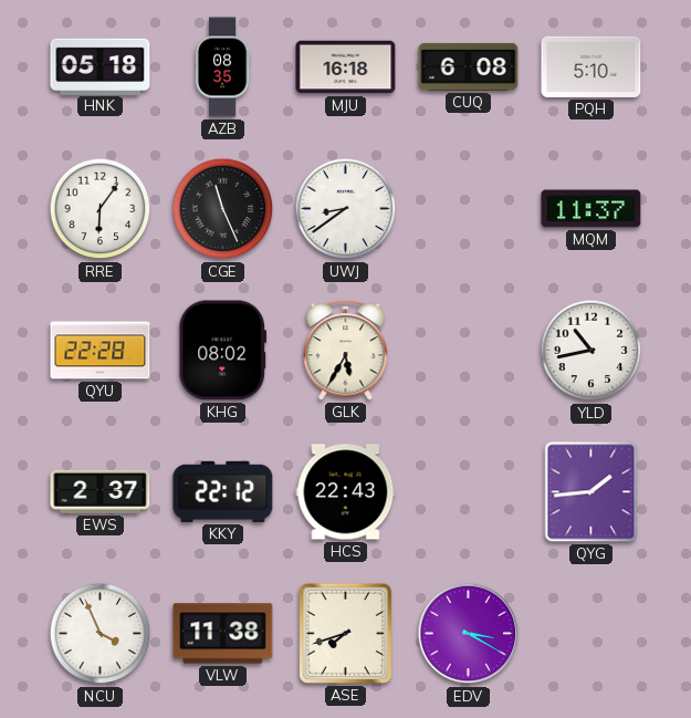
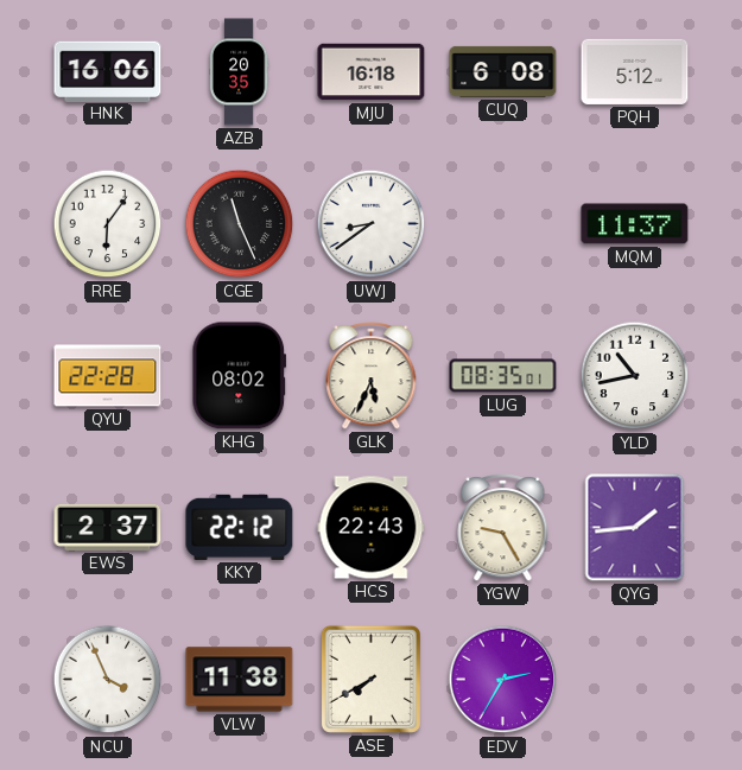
HNK: 05:18 -> 16:06
AZB: 08:35 -> 20:35
PQH: 5:10 -> 5:12
GLK: 5:35 -> 5:34
LUG: none -> 08:35
YGW: none -> 9:25
ASE: 7:42 -> 7:40
EDV: 3:20 -> 2:35
